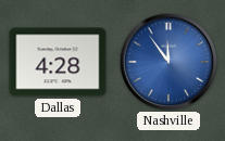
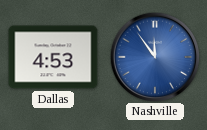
Dallas: 4:28 -> 4:53
